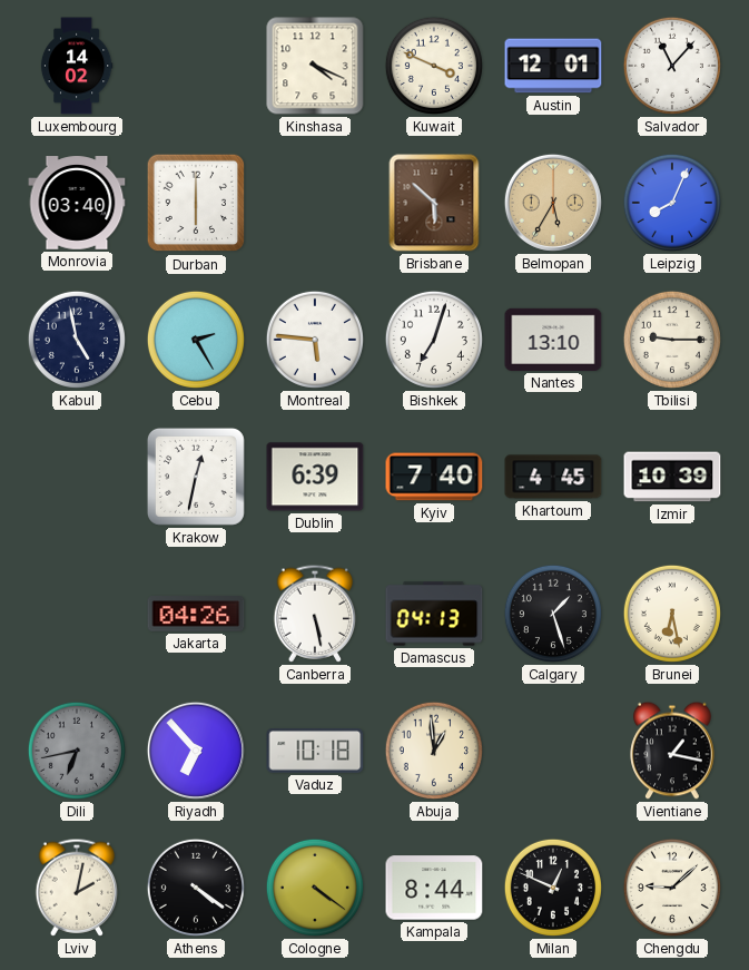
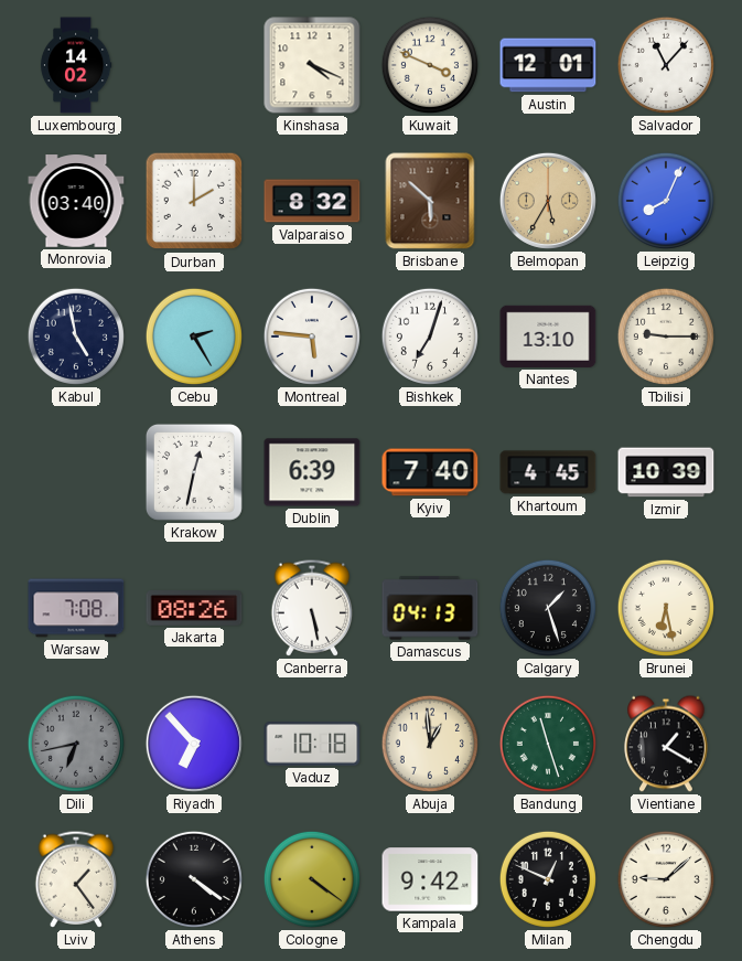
Durban: 6:00 -> 2:00
Valparaiso: none -> 8:32
Warsaw: none -> 7:08
Jakarta: 04:26 -> 08:26
Bandung: none -> 11:27
Vientiane: 1:17 -> 1:20
Lviv: 2:02 -> 1:24
Kampala: 8:44 -> 9:42
